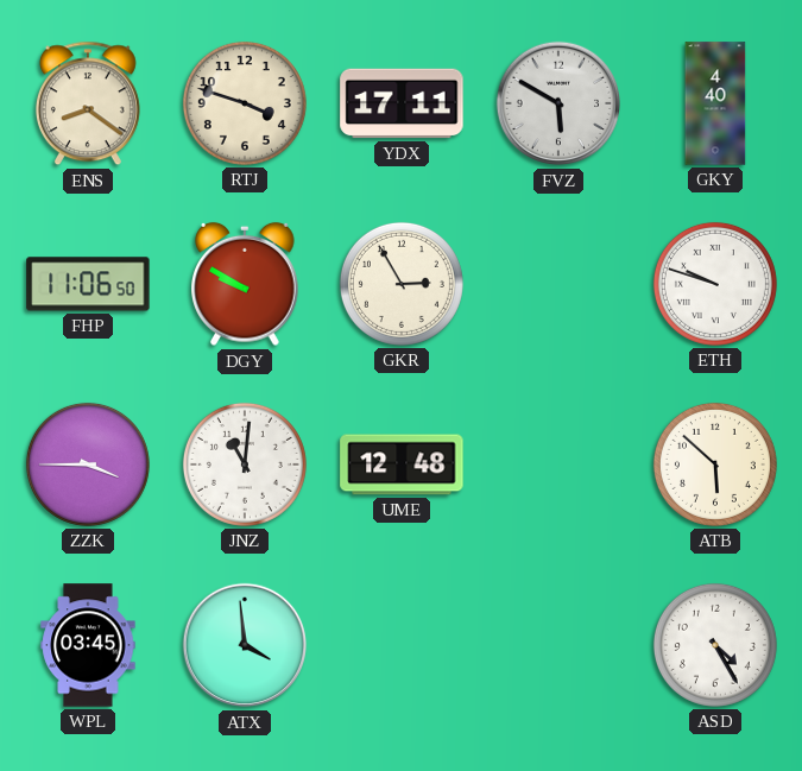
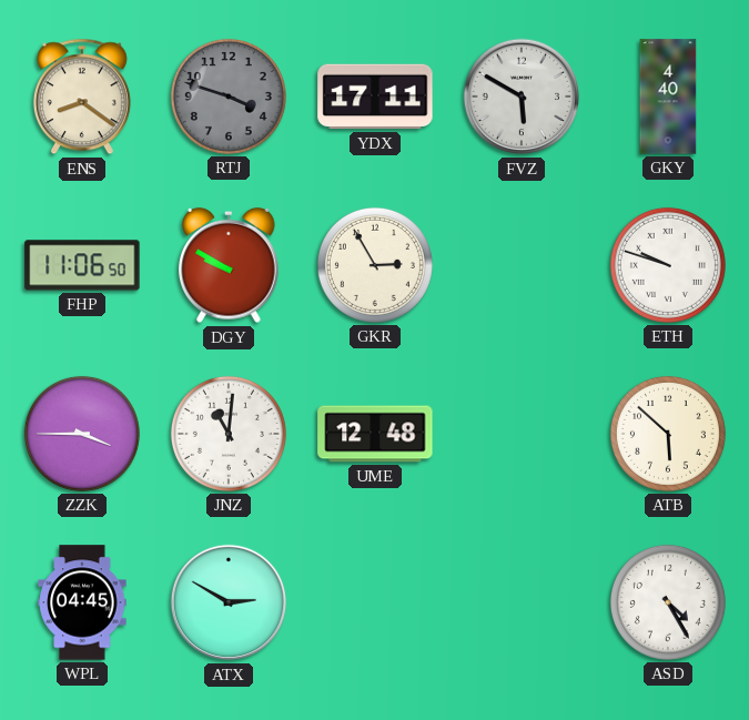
RTJ dial: cream -> grey
WPL: 03:45 -> 04:45
ATX: 3:59 -> 2:50
